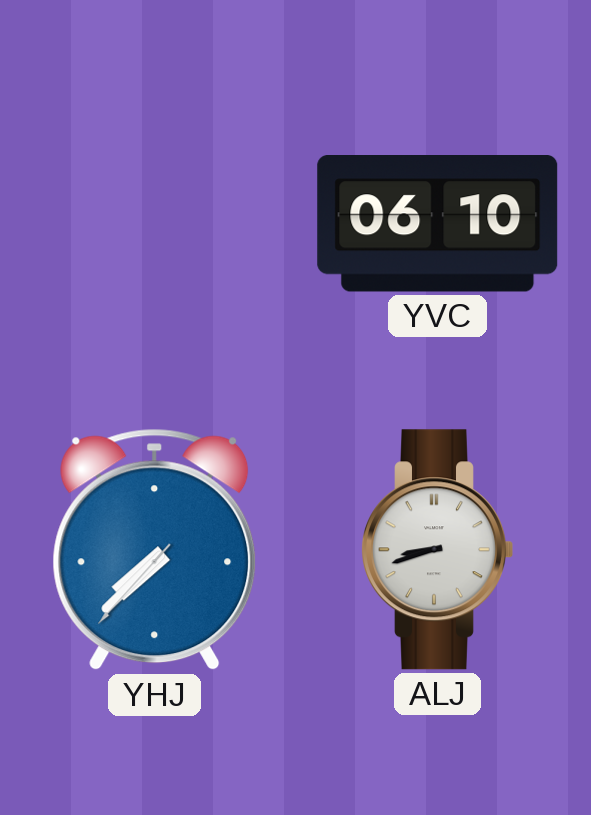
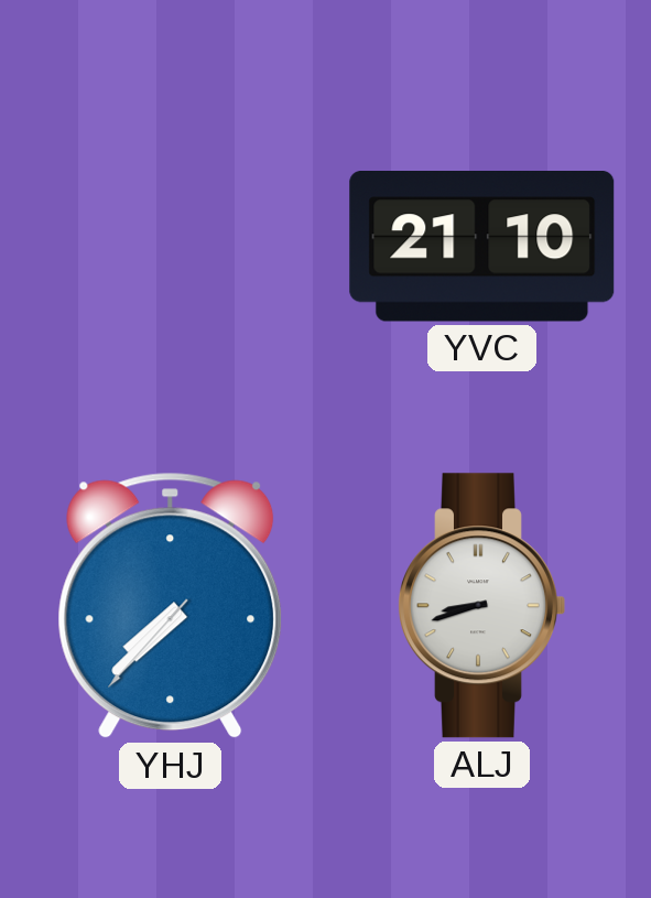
YVC: 06:10 -> 21:10
